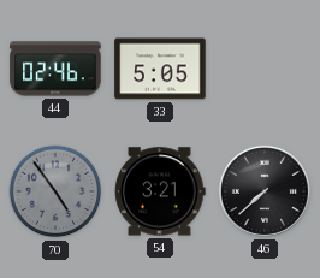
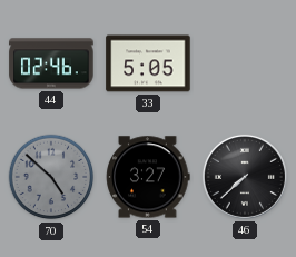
70: 4:54 -> 4:52
54: 3:21 -> 3:27
